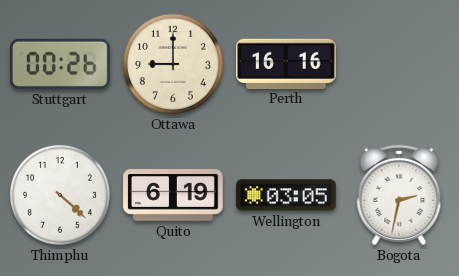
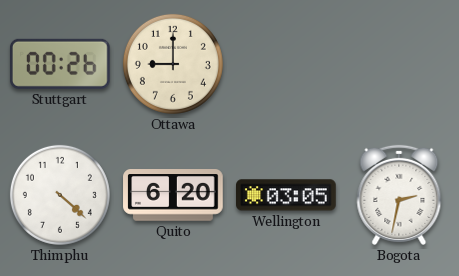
Perth: 16:16 -> none
Quito: 6:19 -> 6:20
